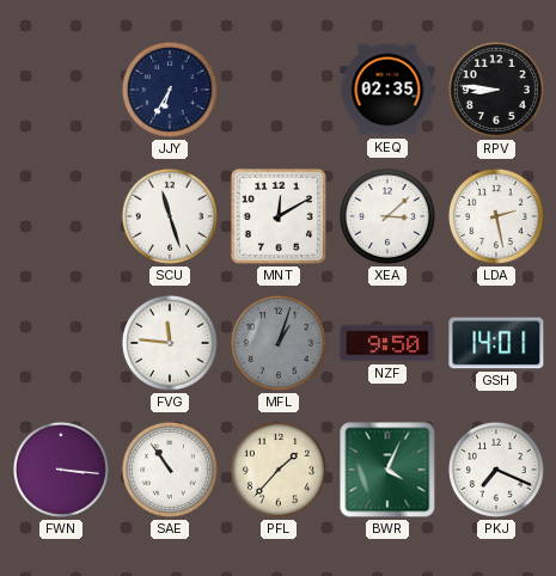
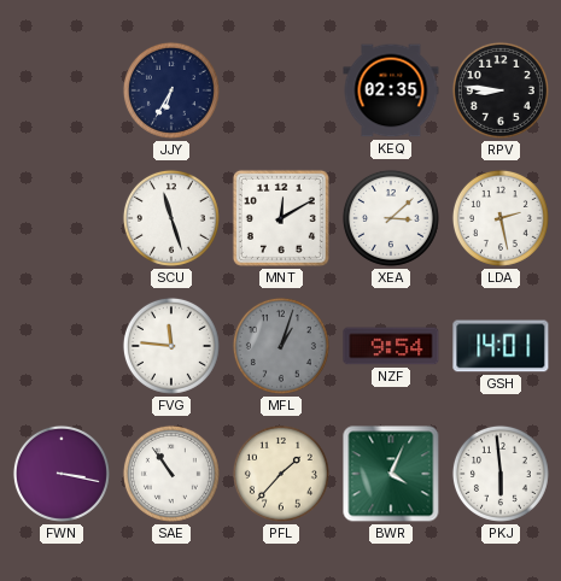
NZF: 9:50 -> 9:54
FWN: 3:16 -> 3:17
PKJ: 7:19 -> 5:59
